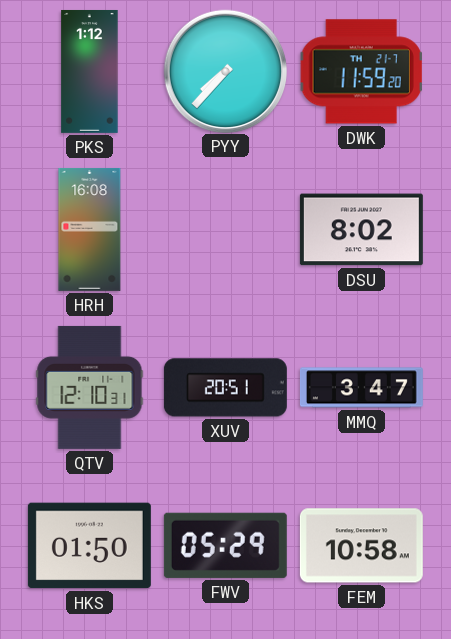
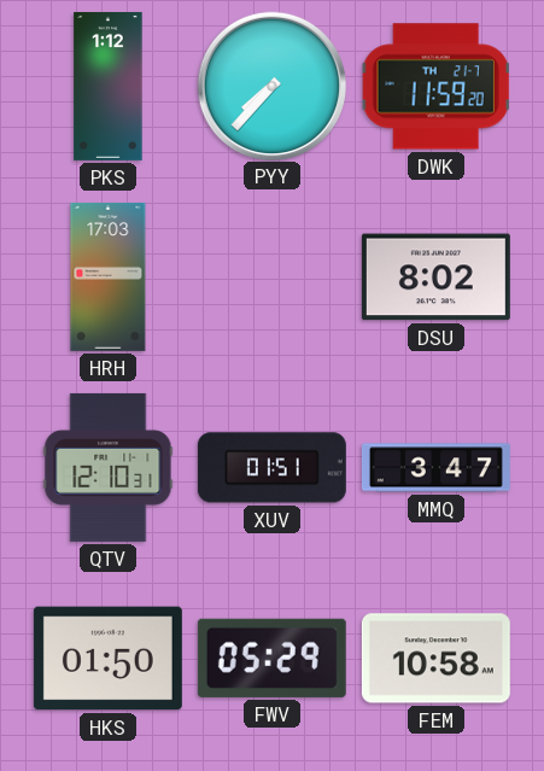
HRH: 16:08 -> 17:03
XUV: 20:51 -> 01:51
